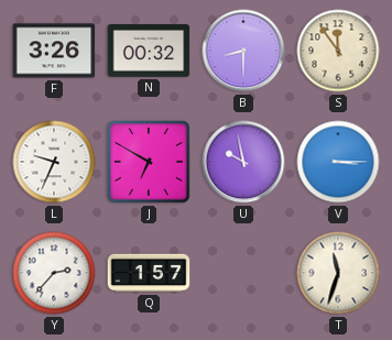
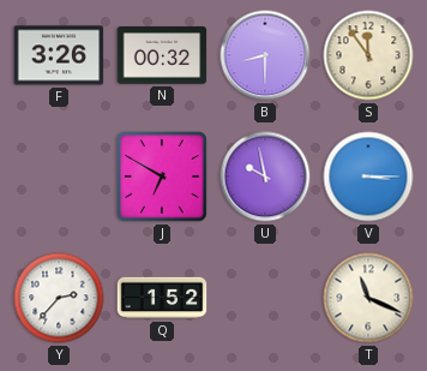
L: 9:34 -> none
Q: 1:57 -> 1:52
T: 11:33 -> 11:19
